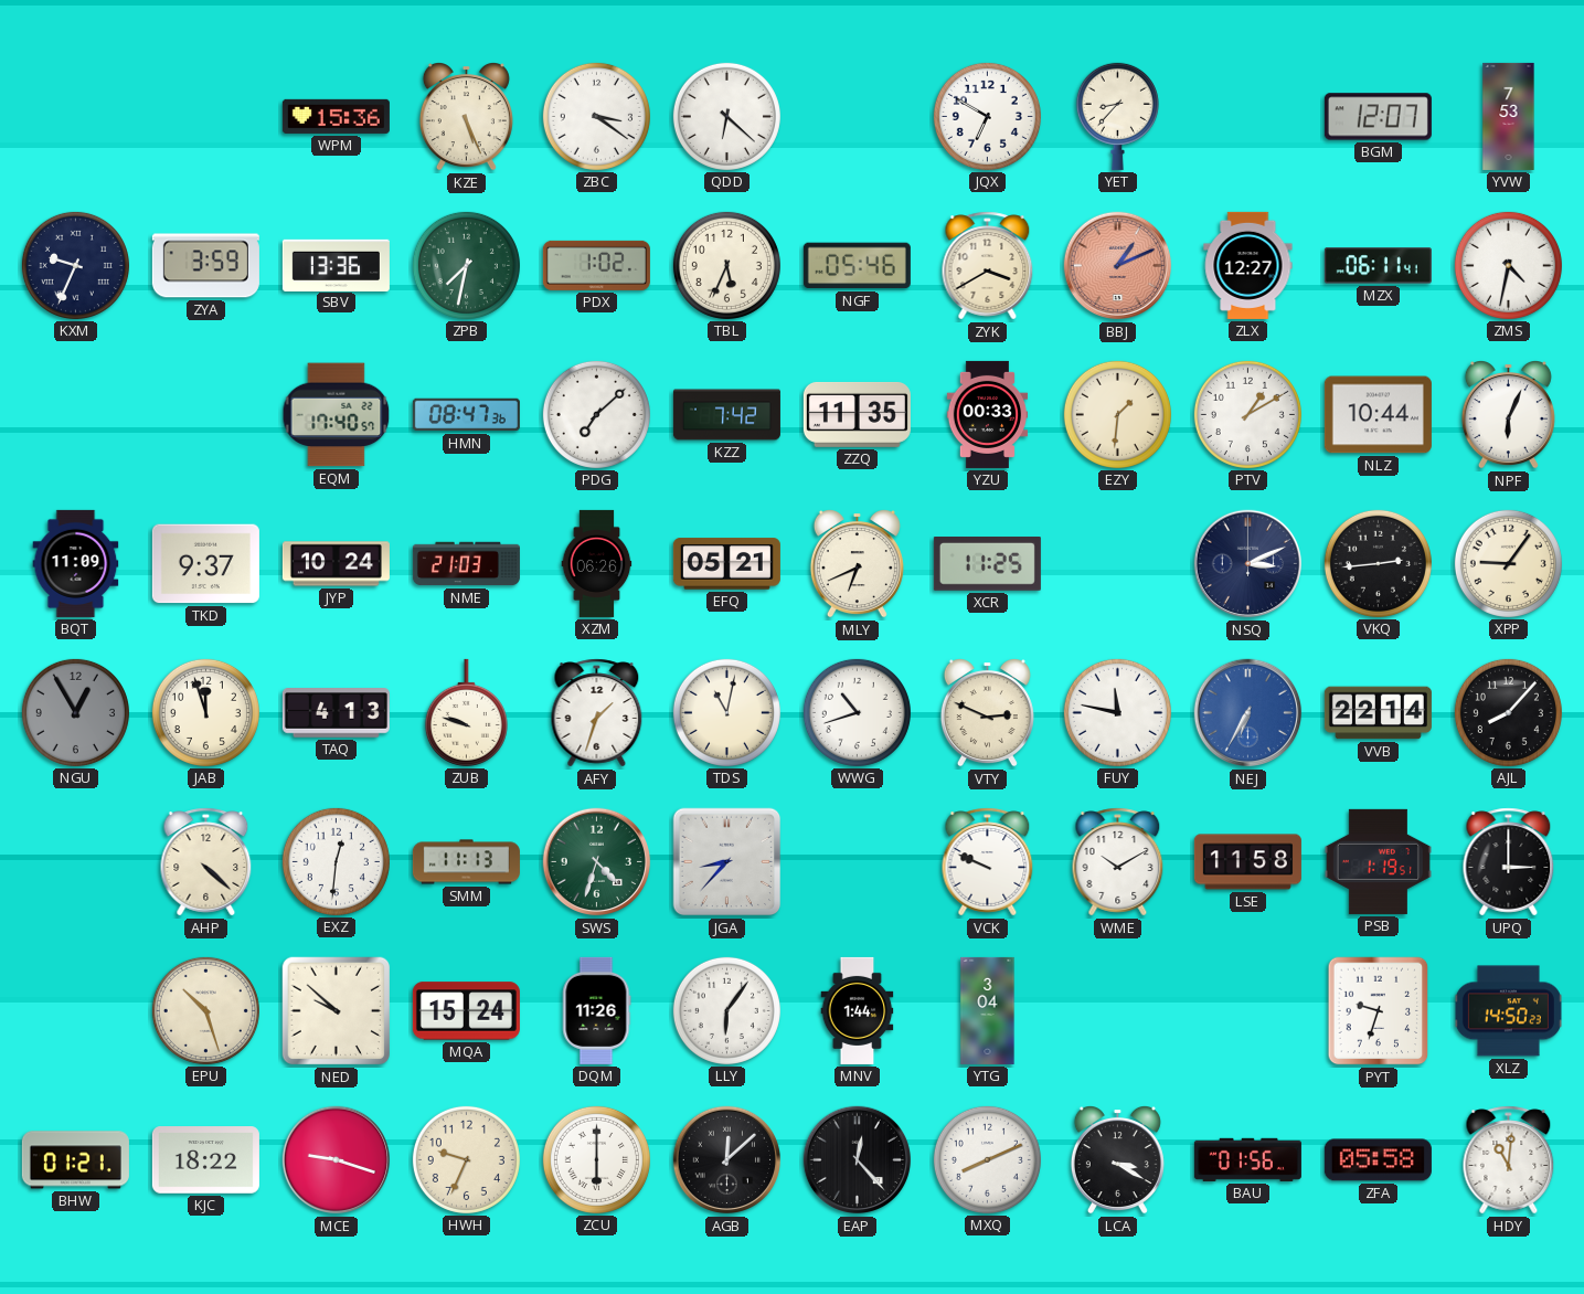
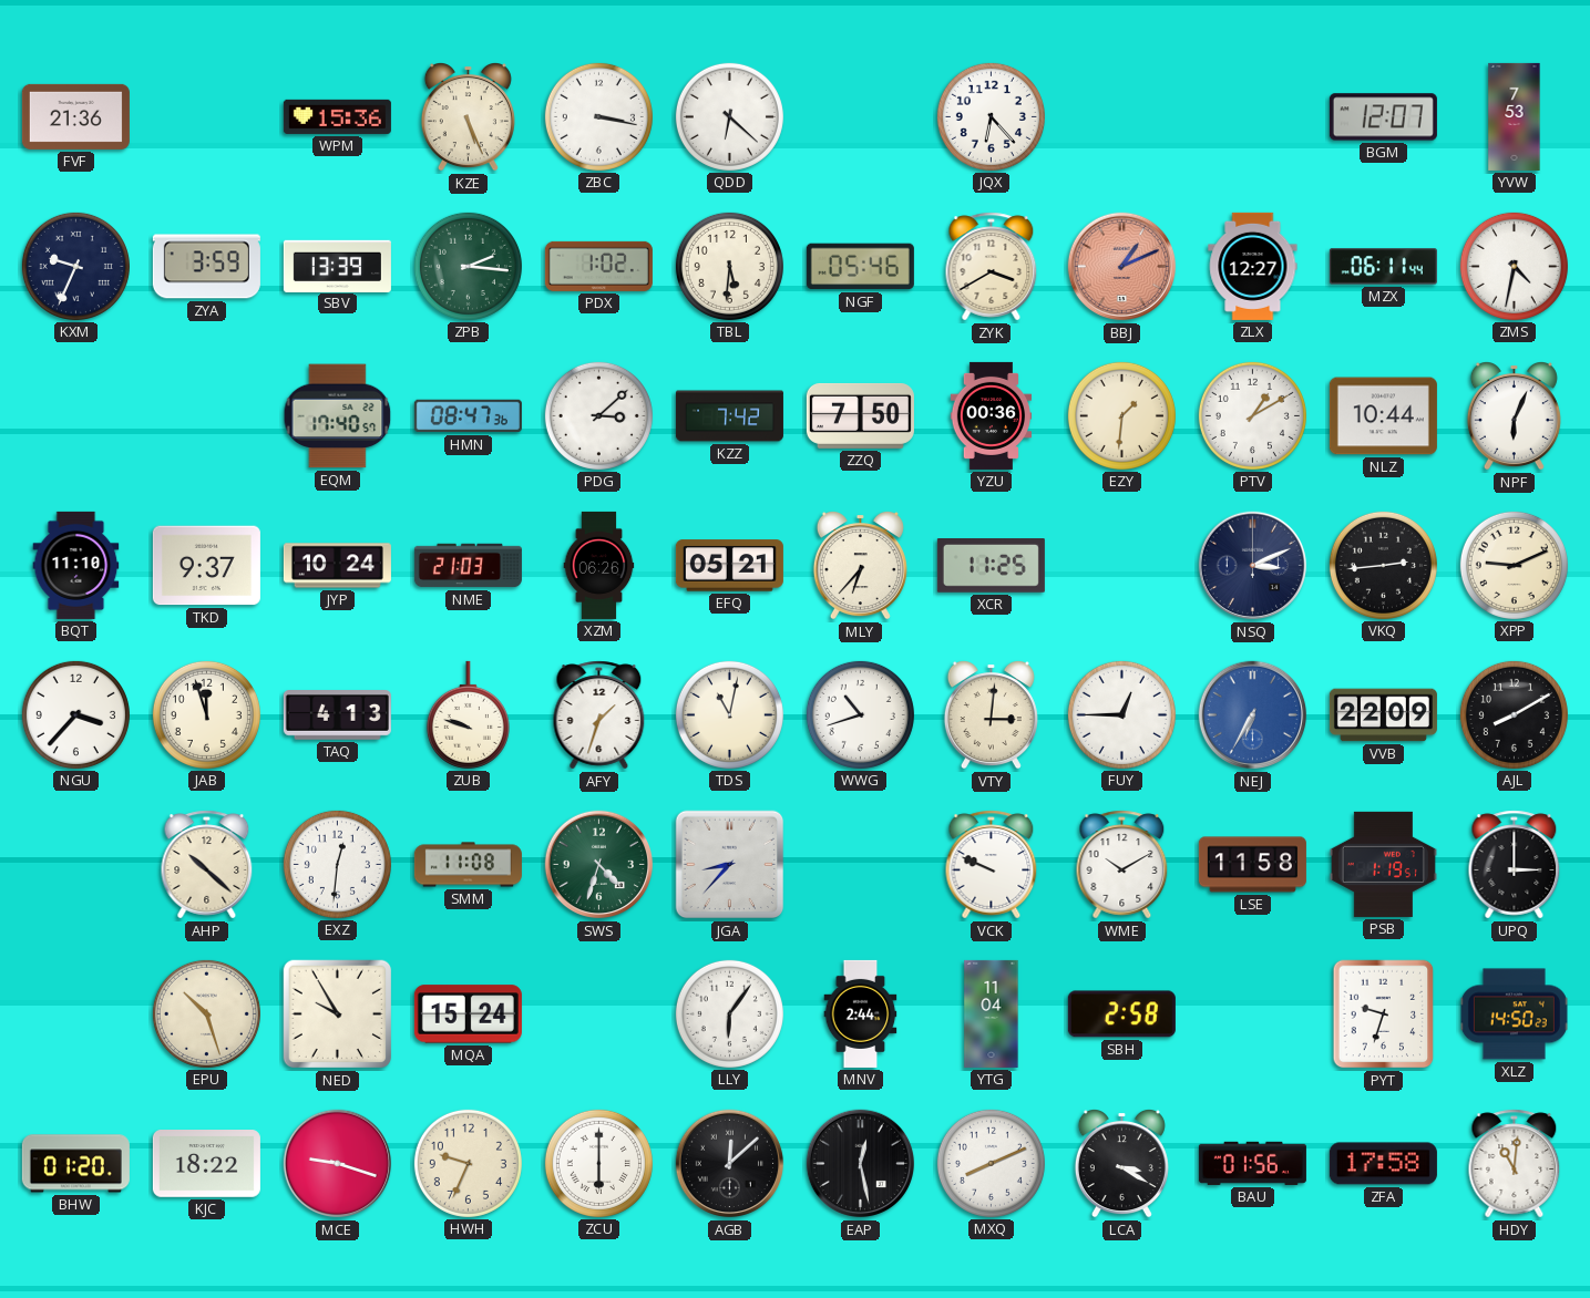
FVF: none -> 21:36
ZBC: 3:21 -> 3:17
JQX: 6:50 -> 6:23
YET: 8:37 -> none
SBV: 13:36 -> 13:39
ZPB: 7:32 -> 2:16
TBL: 5:34 -> 5:31
MZX: 06:11:41 -> 06:11:44
PDG: 7:08 -> 3:08
ZZQ: 11:35 -> 7:50
YZU: 00:33 -> 00:36
BQT: 11:09 -> 11:10
MLY: 6:41 -> 6:37
XPP: 9:06 -> 9:11
NGU: 12:55 -> 3:37
NGU dial: grey -> white
VTY: 2:49 -> 3:01
FUY: 11:47 -> 12:45
VVB: 22:14 -> 22:09
AJL: 8:07 -> 8:10
AHP: 4:22 -> 10:22
SMM: 11:13 -> 11:08
NED: 9:52 -> 9:55
DQM: 11:26 -> none
MNV: 1:44 -> 2:44
YTG: 3:04 -> 11:04
SBH: none -> 2:58
BHW: 01:21 -> 01:20
EAP: 12:23 -> 12:28
ZFA: 05:58 -> 17:58
